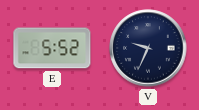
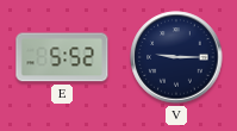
V: 9:34 -> 9:15
